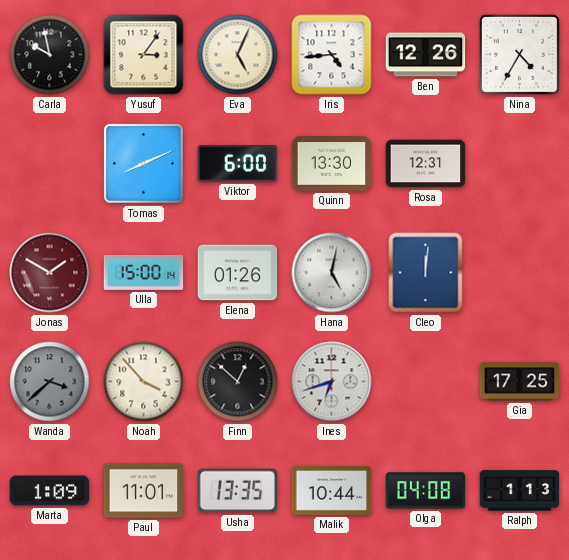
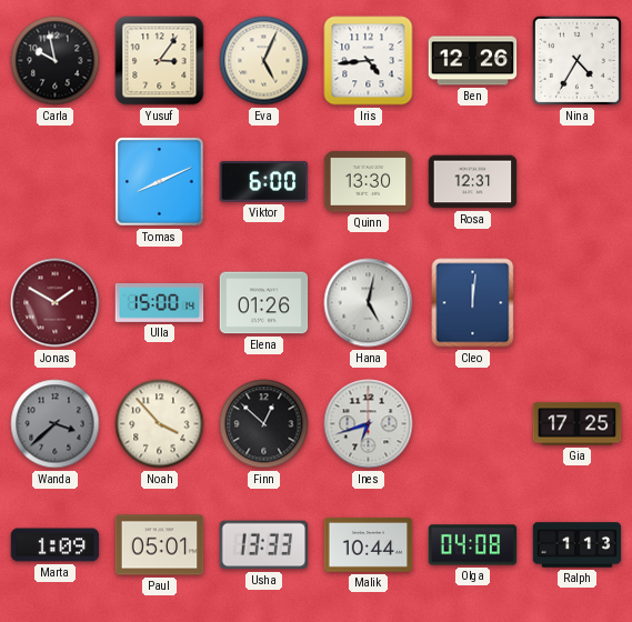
Paul: 11:01 -> 05:01
Usha: 13:35 -> 13:33
